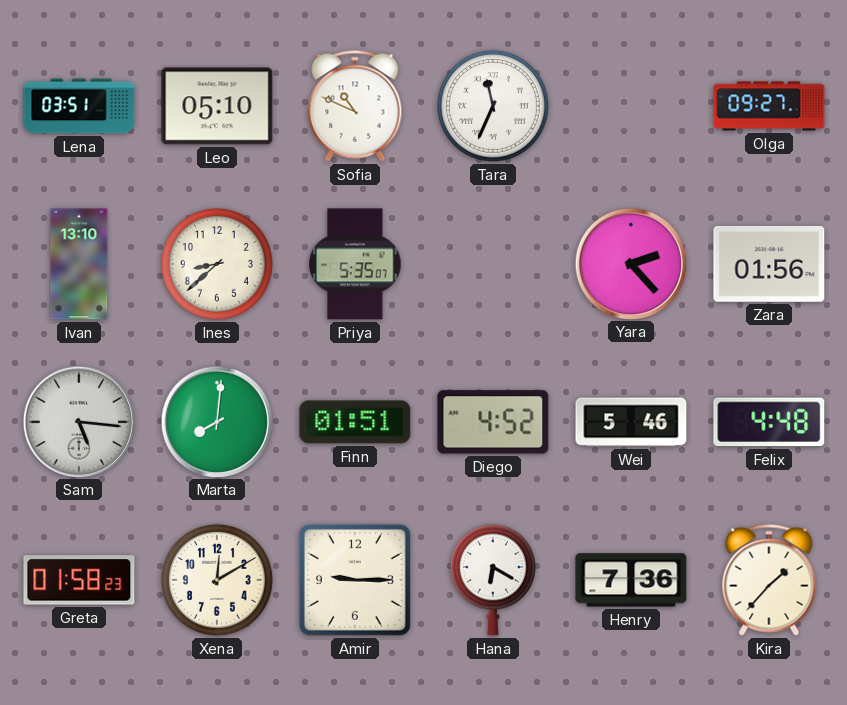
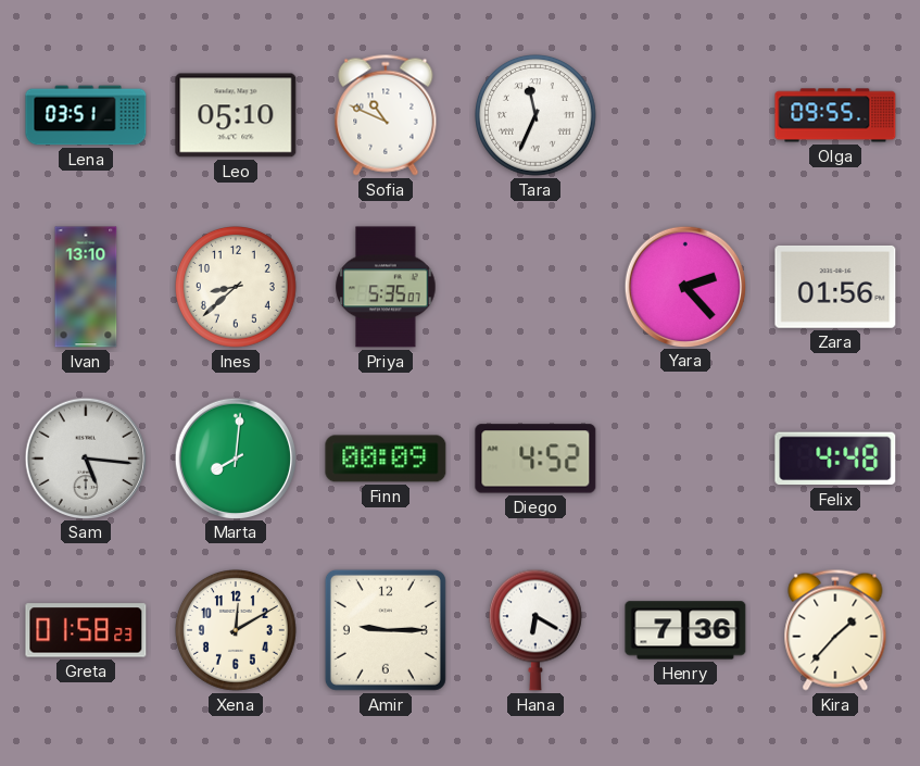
Olga: 09:27 -> 09:55
Finn: 01:51 -> 00:09
Wei: 5:46 -> none
